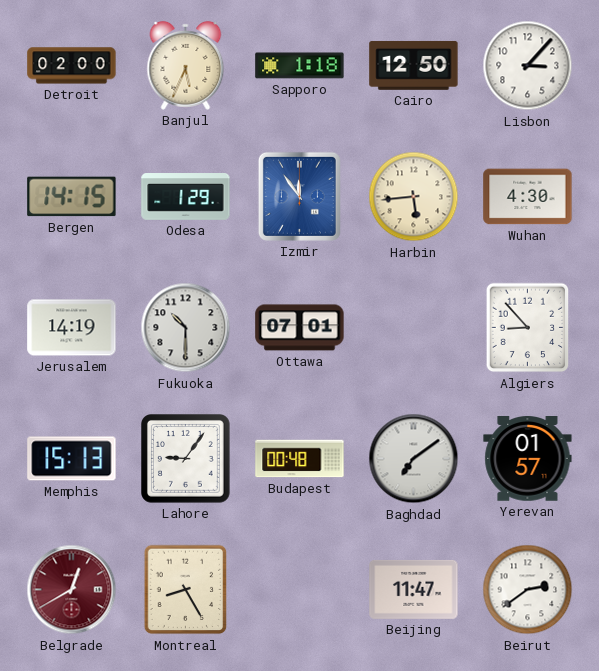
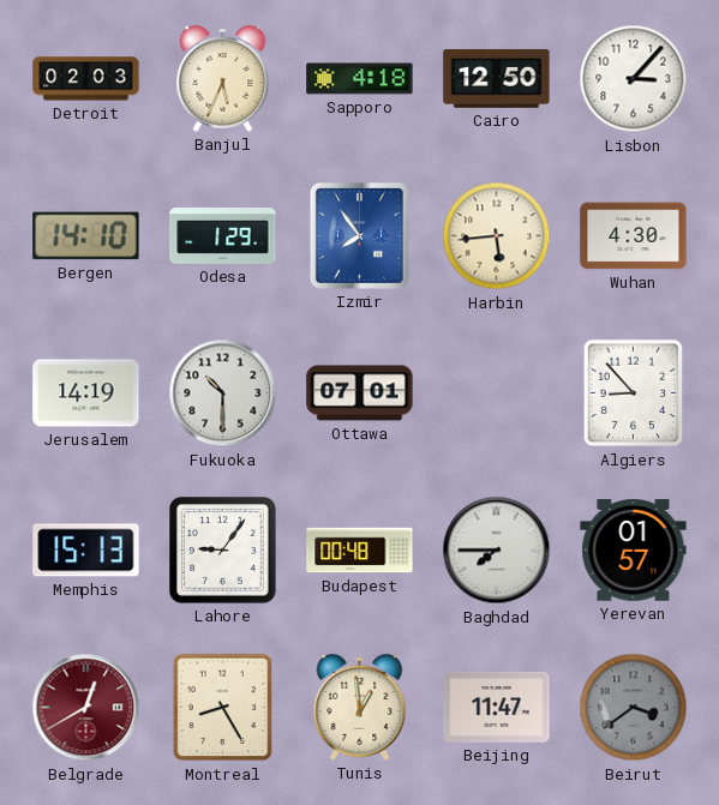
Detroit: 02:00 -> 02:03
Sapporo: 1:18 -> 4:18
Bergen: 14:15 -> 14:10
Izmir: 11:54 -> 7:54
Baghdad: 7:09 -> 7:45
Tunis: none -> 12:59
Beirut: 2:39 -> 3:39
Beirut dial: white -> grey
